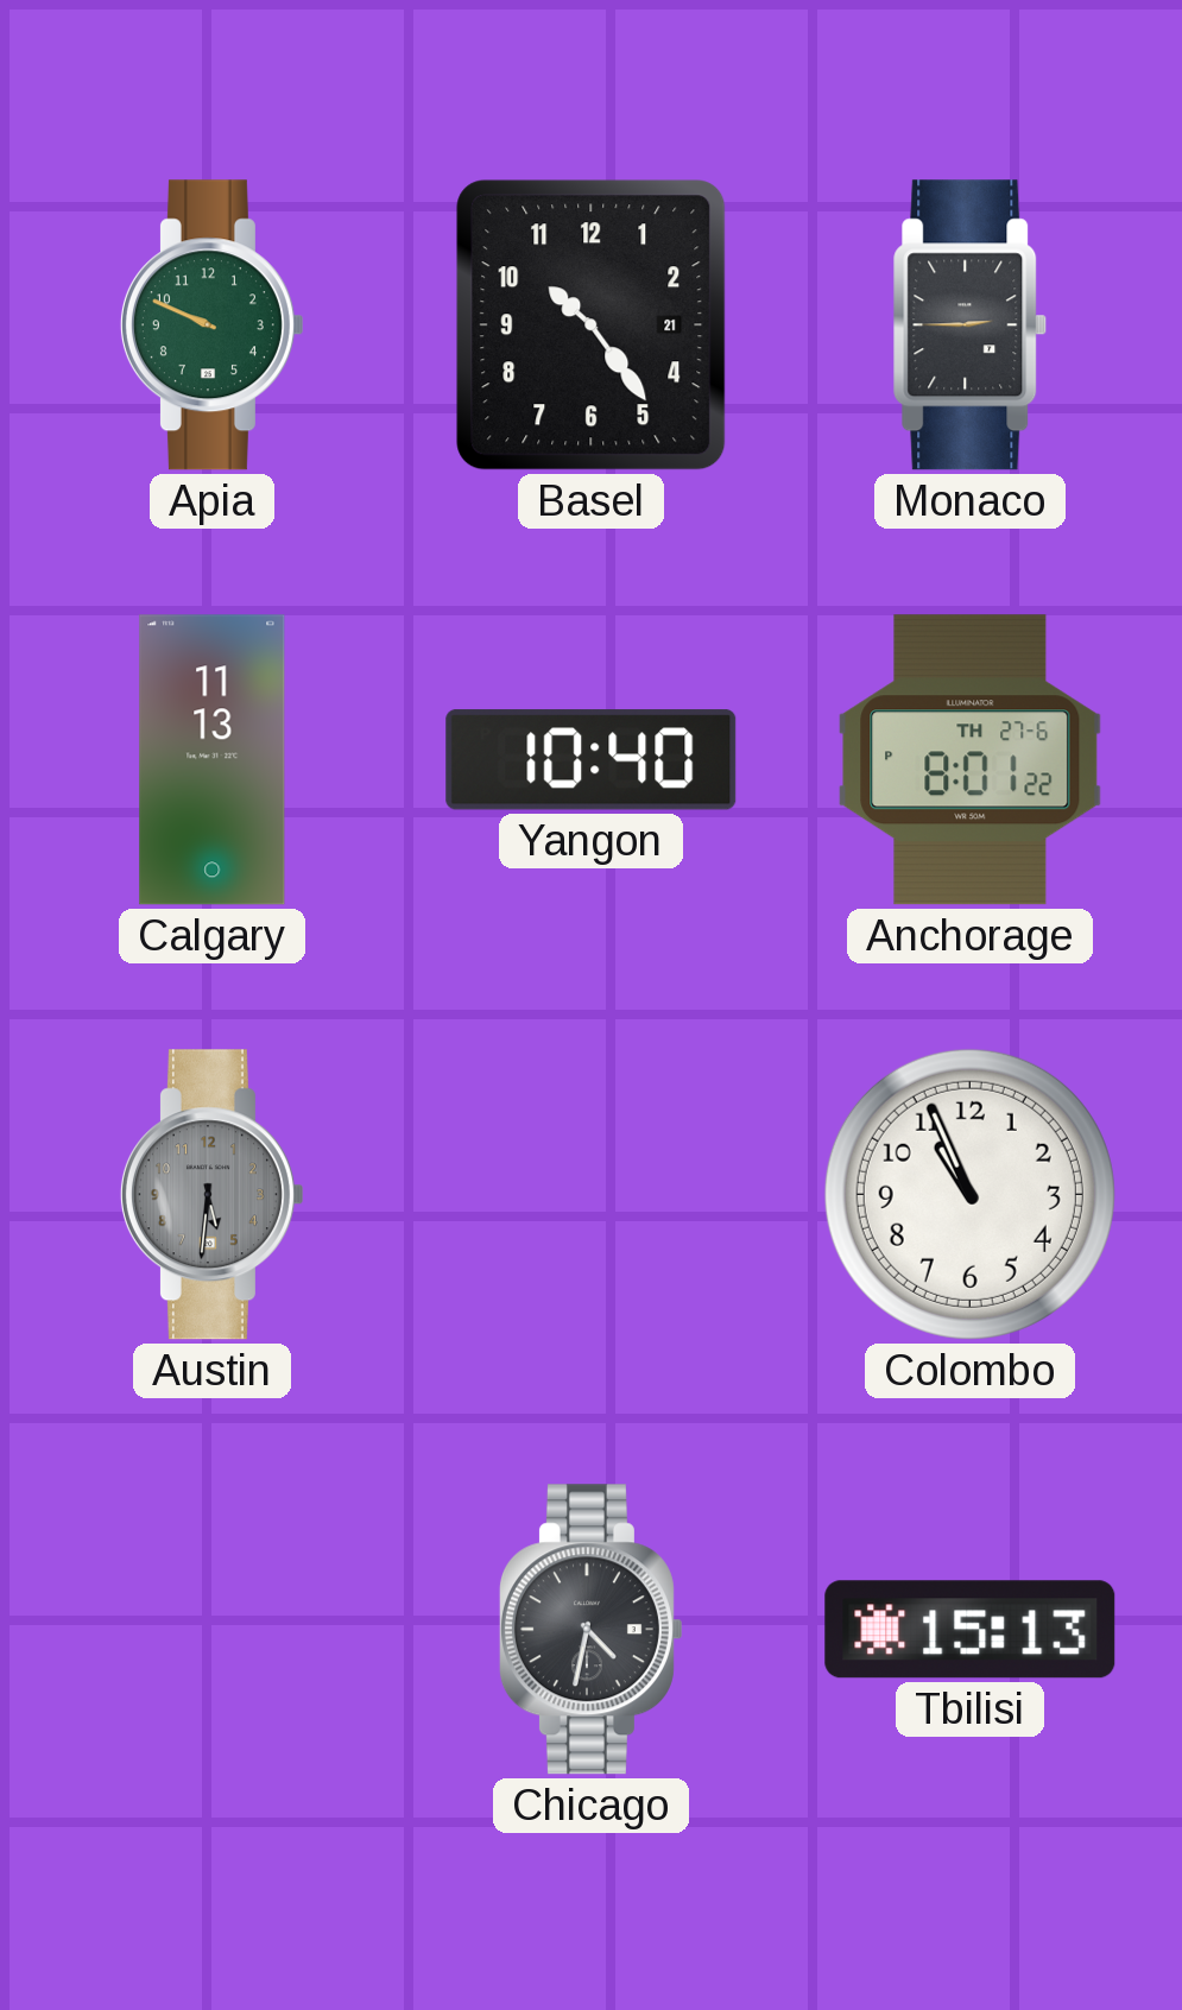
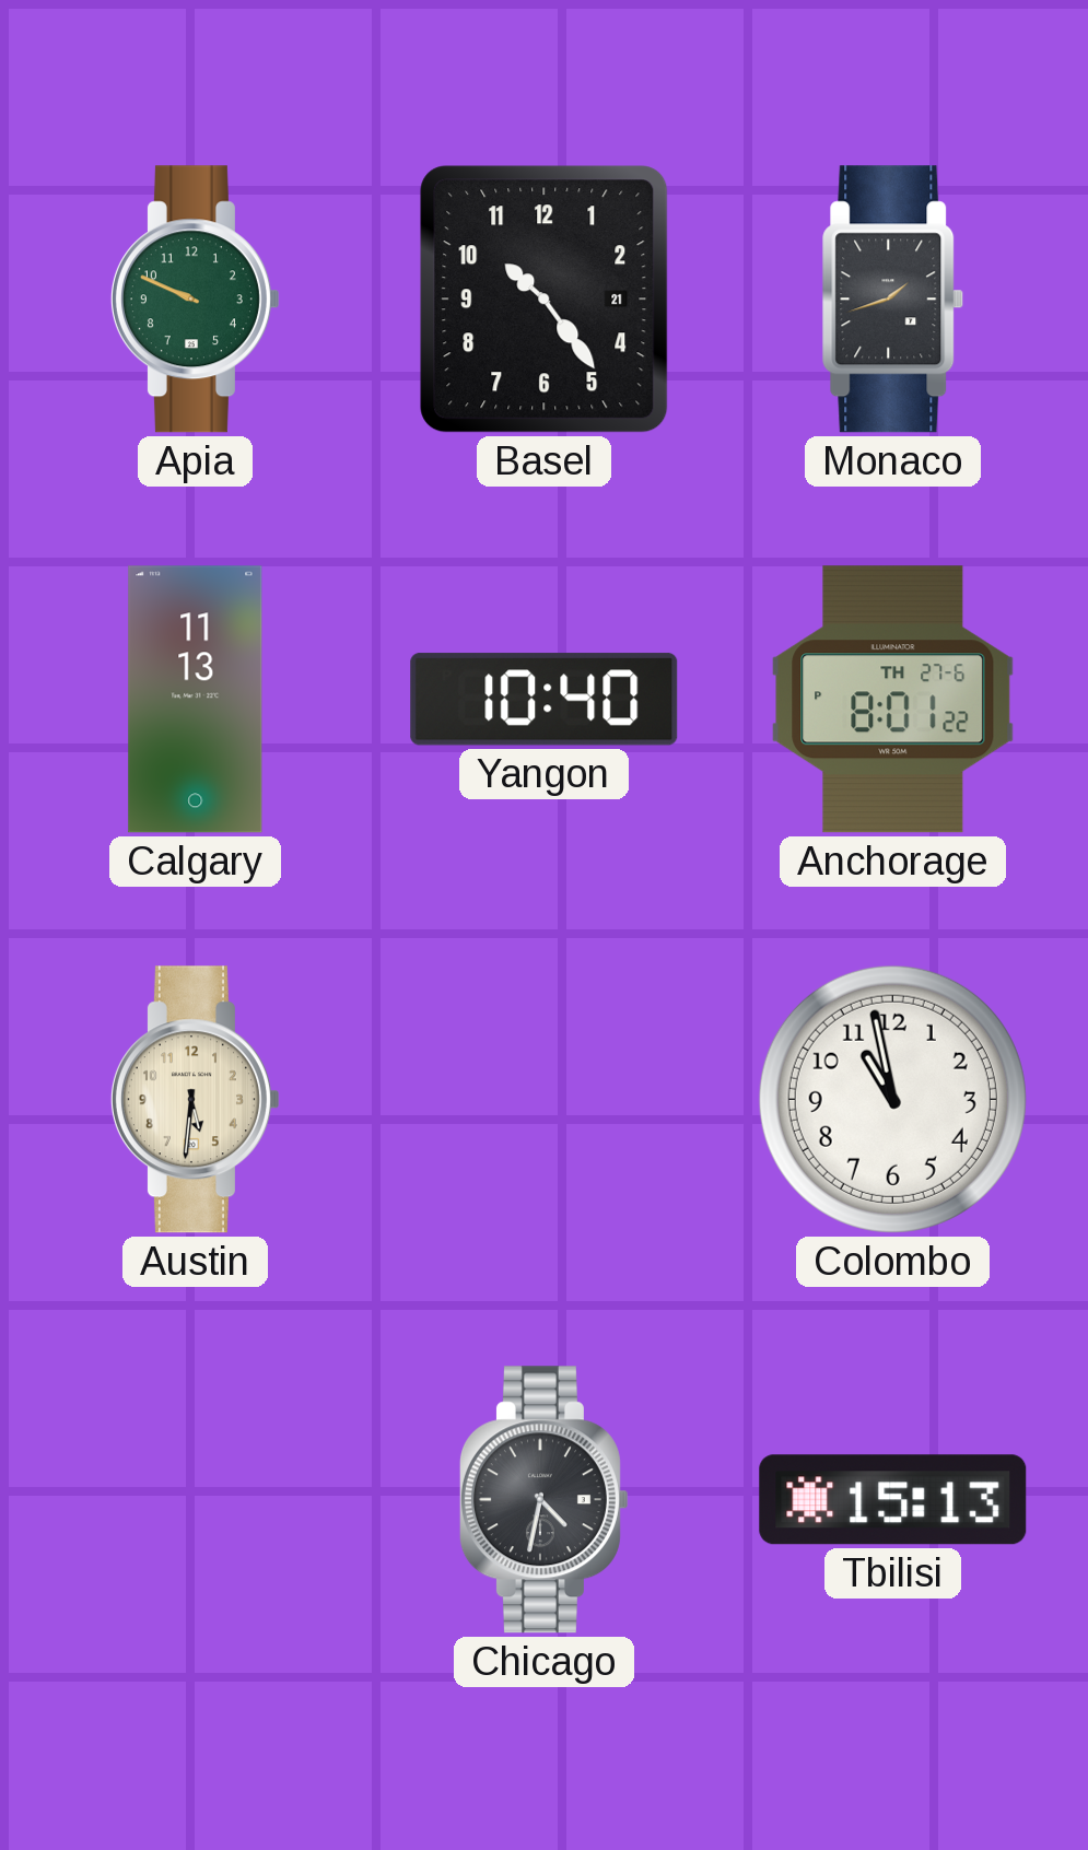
Monaco: 2:45 -> 1:42
Austin dial: grey -> cream
Colombo: 10:56 -> 10:58
